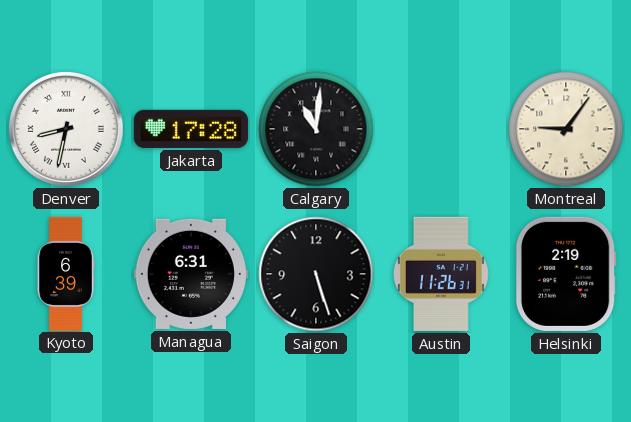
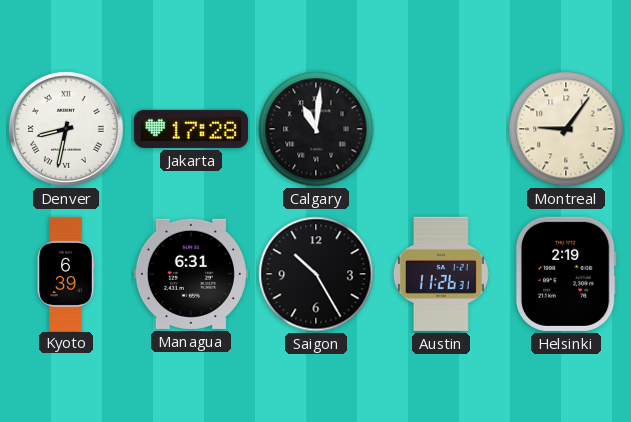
Saigon: 5:27 -> 10:25
